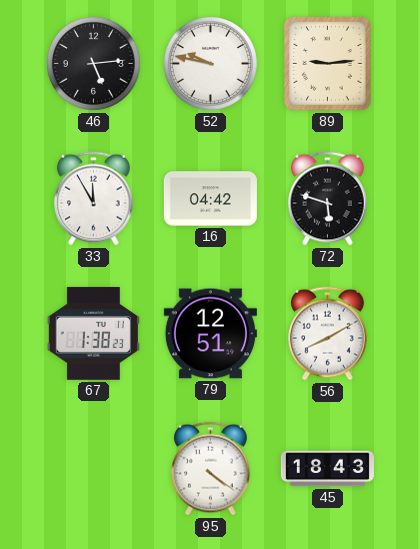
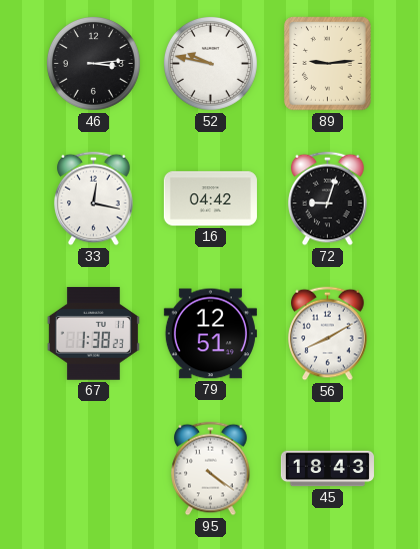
46: 5:14 -> 3:14
33: 11:55 -> 12:17
72: 5:48 -> 9:03
